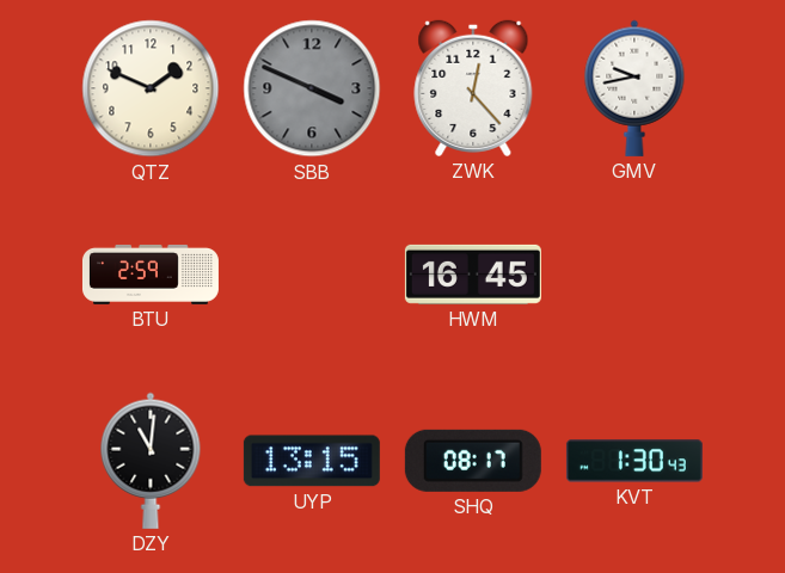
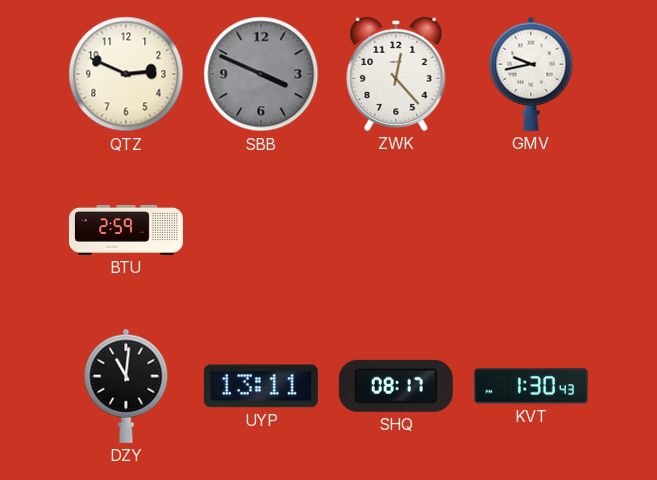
QTZ: 1:49 -> 2:49
HWM: 16:45 -> none
UYP: 13:15 -> 13:11
